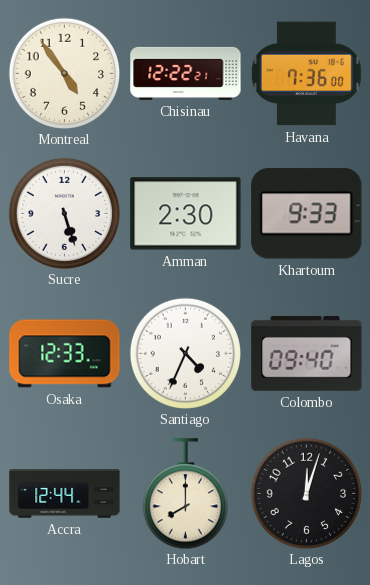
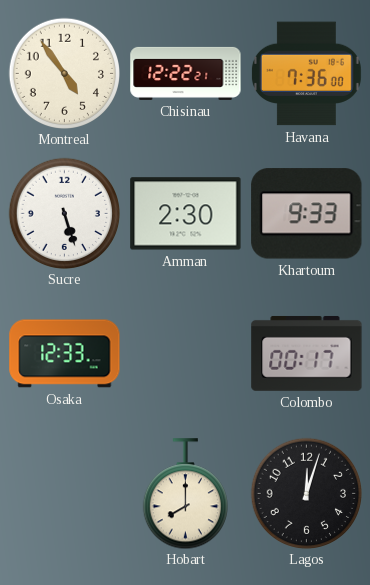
Santiago: 4:34 -> none
Colombo: 09:40 -> 00:17
Accra: 12:44 -> none
